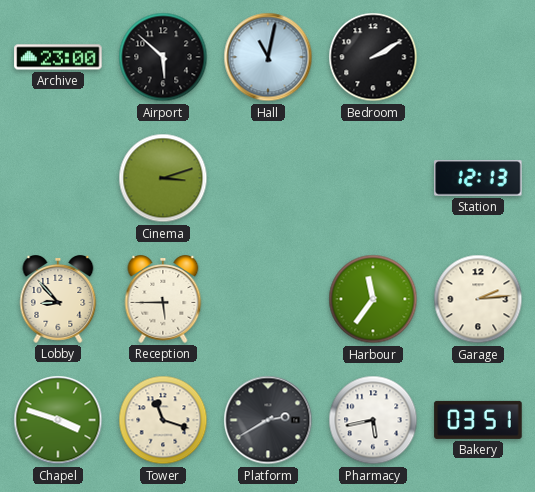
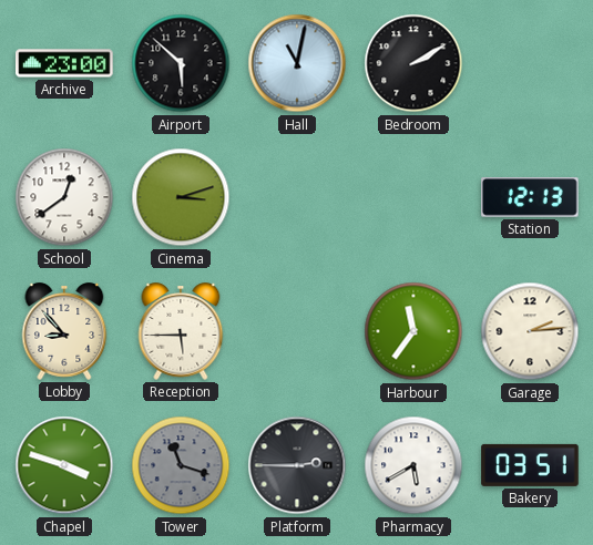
School: none -> 12:39
Tower dial: cream -> grey
Platform: 2:40 -> 2:45
Pharmacy: 5:43 -> 5:40
